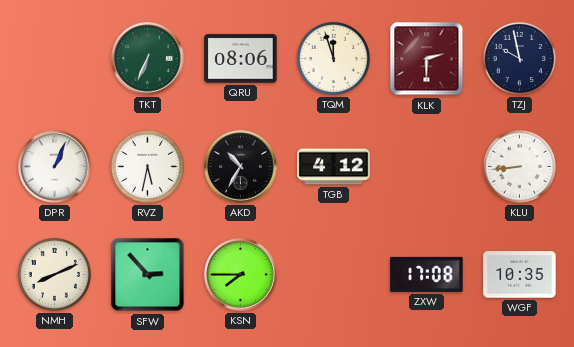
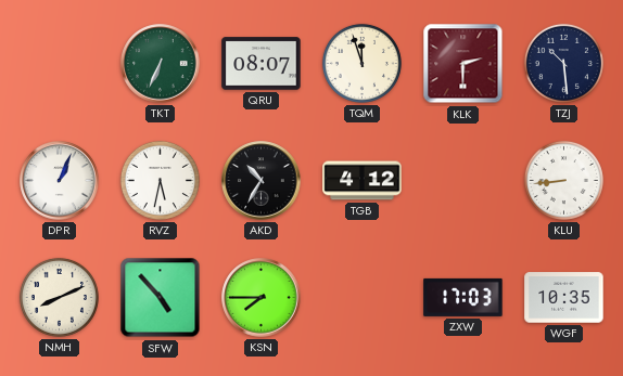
QRU: 08:06 -> 08:07
TZJ: 9:58 -> 10:29
SFW: 2:53 -> 4:53
ZXW: 17:08 -> 17:03
